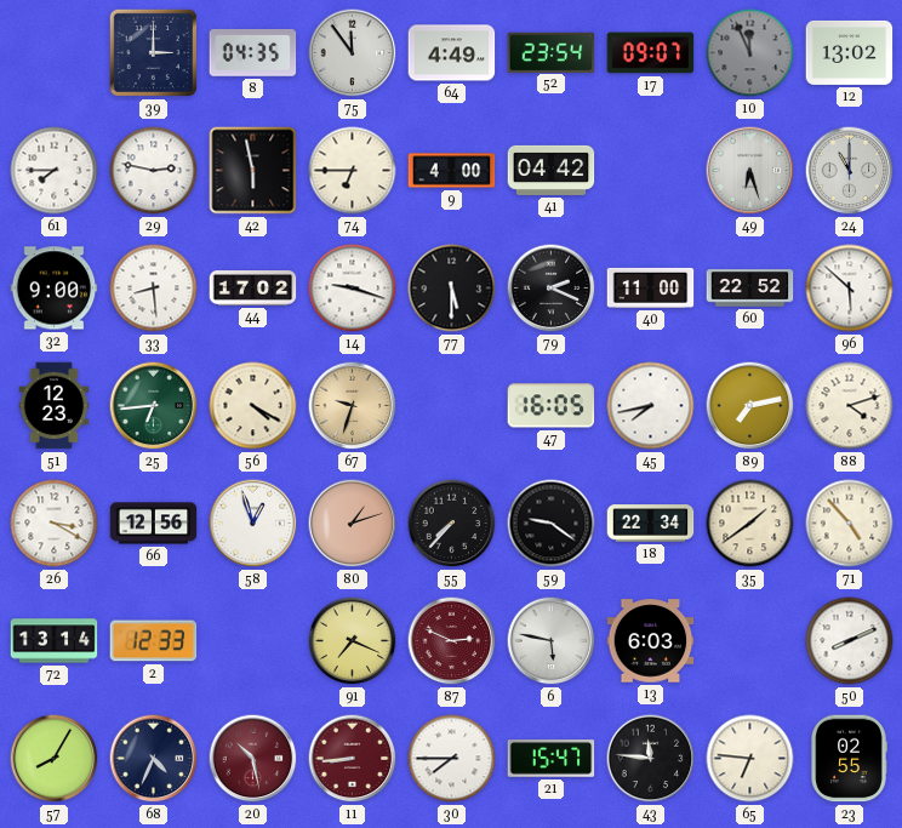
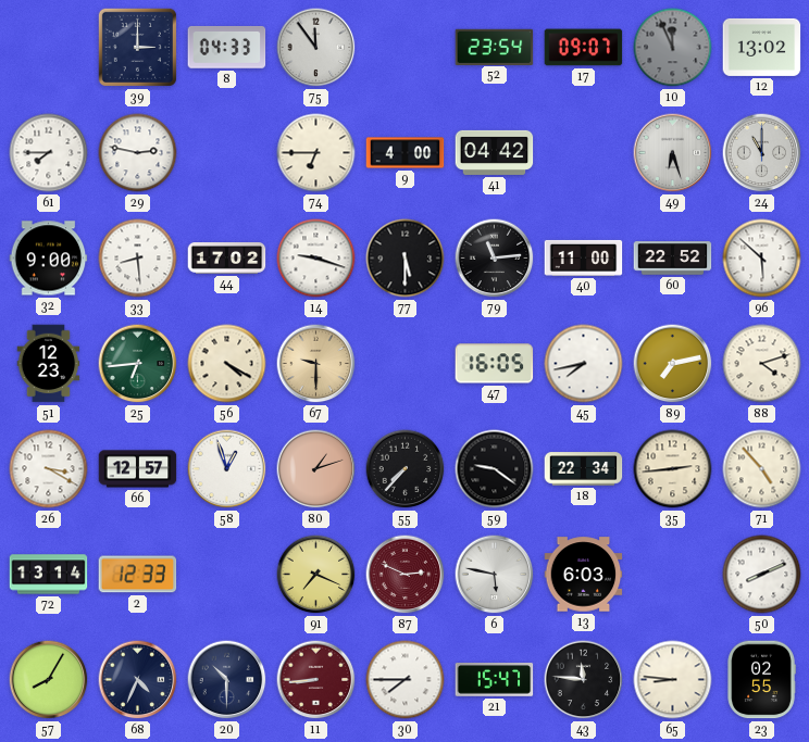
8: 04:35 -> 04:33
64: 4:49 -> none
42: 5:58 -> none
79: 2:19 -> 11:14
67: 9:33 -> 9:30
66: 12:56 -> 12:57
35: 1:39 -> 2:44
20: 10:28 -> 10:30
20 dial: burgundy -> navy
65: 6:46 -> 8:46
